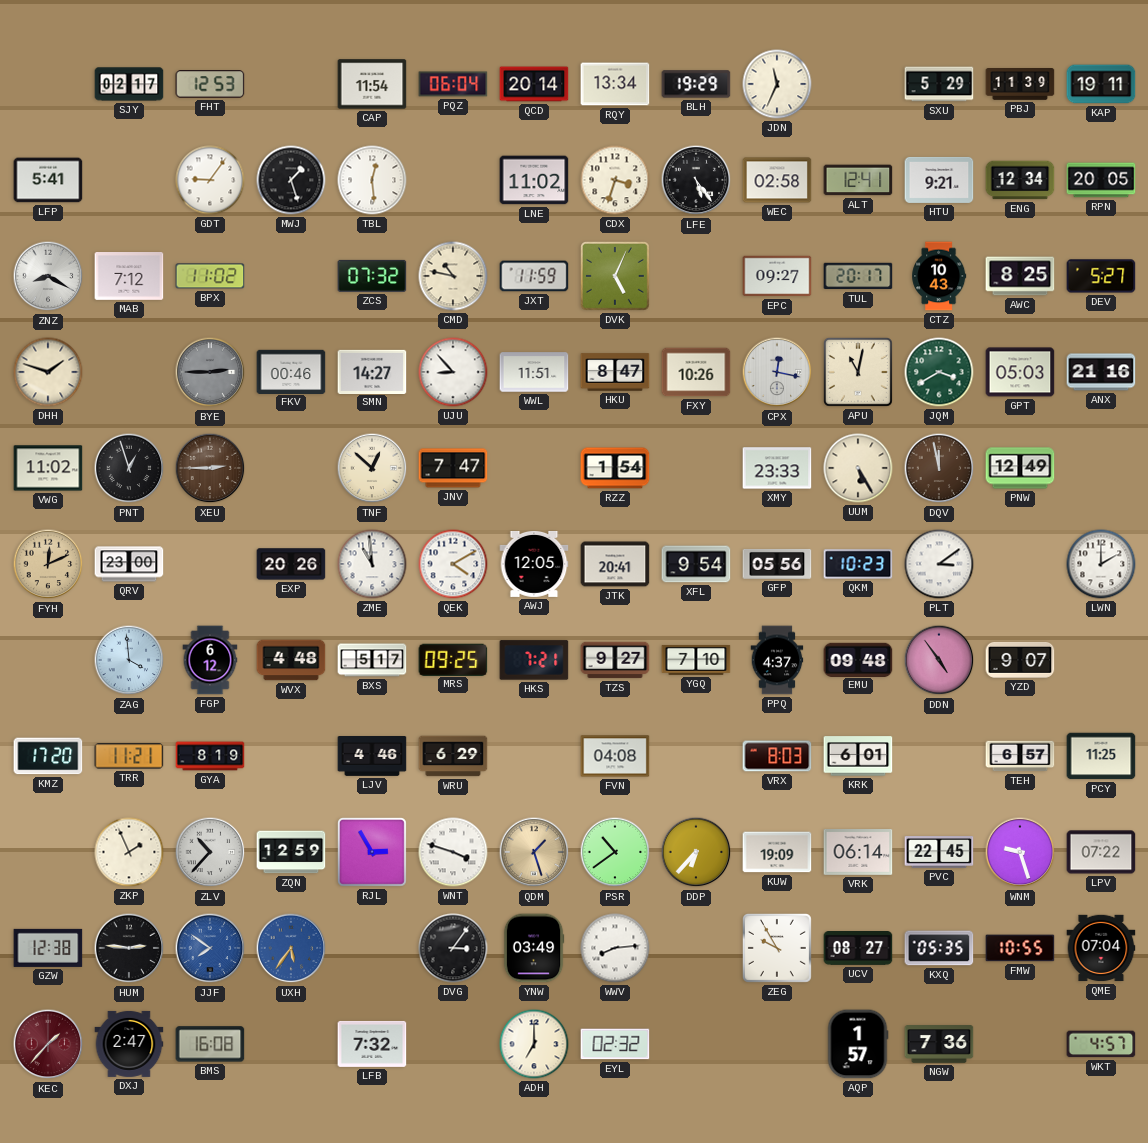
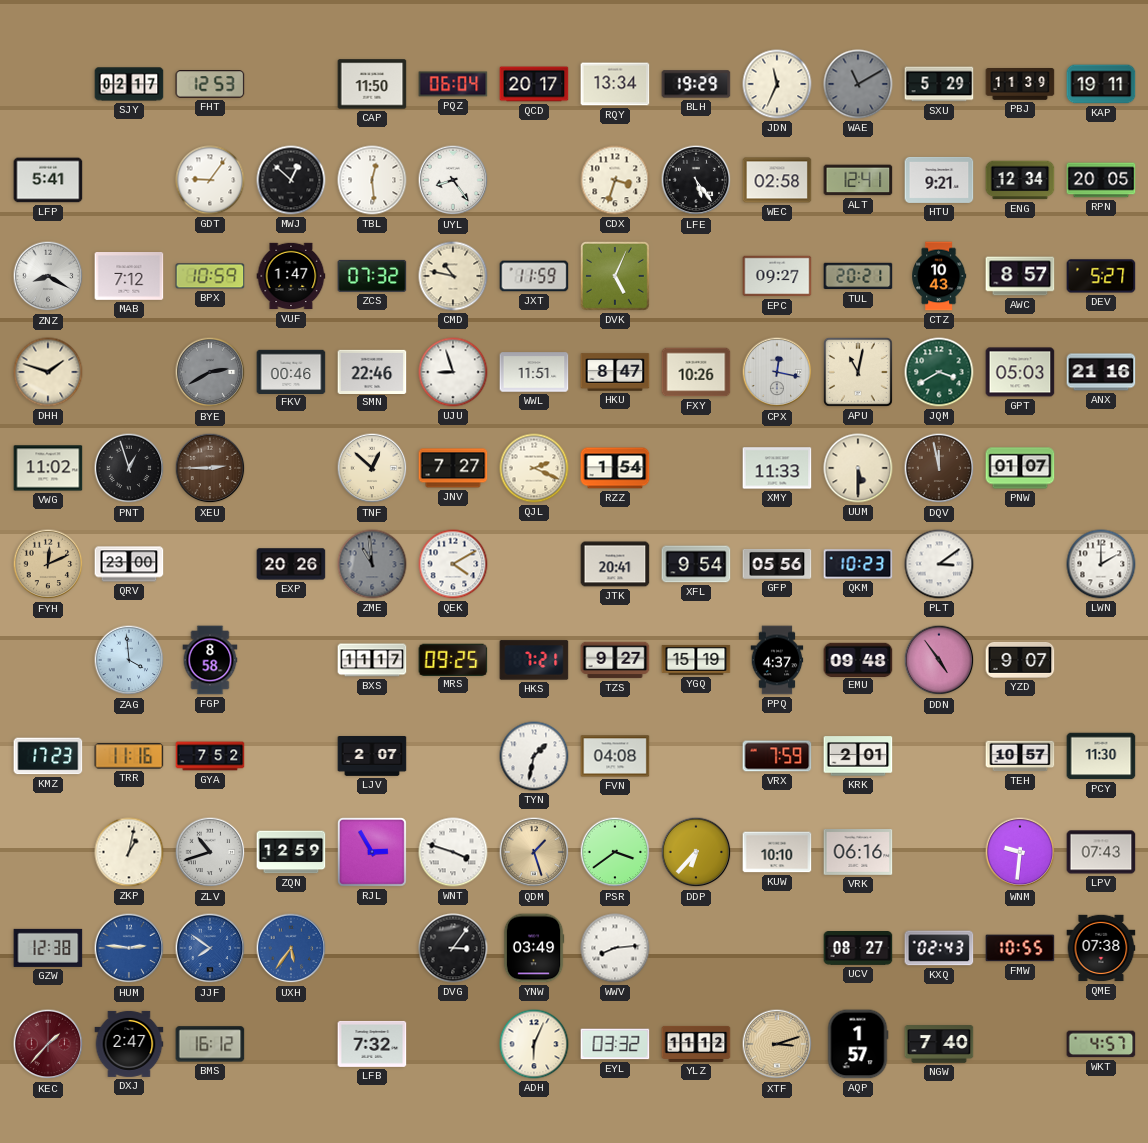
CAP: 11:54 -> 11:50
QCD: 20:14 -> 20:17
WAE: none -> 11:10
MWJ: 1:27 -> 12:52
UYL: none -> 8:24
LNE: 11:02 -> none
BPX: 11:02 -> 10:59
VUF: none -> 1:47
TUL: 20:17 -> 20:21
AWC: 8:25 -> 8:57
BYE: 2:45 -> 2:40
SMN: 14:27 -> 22:46
UJU: 8:53 -> 8:57
JNV: 7:47 -> 7:27
QJL: none -> 2:19
XMY: 23:33 -> 11:33
UUM: 5:25 -> 5:30
PNW: 12:49 -> 01:07
ZME dial: white -> grey
AWJ: 12:05 -> none
FGP: 6:12 -> 8:58
WVX: 4:48 -> none
BXS: 5:17 -> 11:17
YGQ: 7:10 -> 15:19
KMZ: 17:20 -> 17:23
TRR: 11:21 -> 11:16
GYA: 8:19 -> 7:52
LJV: 4:46 -> 2:07
WRU: 6:29 -> none
TYN: none -> 1:32
VRX: 8:03 -> 7:59
KRK: 6:01 -> 2:01
TEH: 6:57 -> 10:57
PCY: 11:25 -> 11:30
ZKP: 1:56 -> 1:02
ZLV: 10:37 -> 10:42
PSR: 10:39 -> 3:39
KUW: 19:09 -> 10:10
VRK: 06:14 -> 06:16
PVC: 22:45 -> none
WNM: 9:27 -> 9:31
LPV: 07:22 -> 07:43
HUM dial: black -> blue
ZEG: 9:55 -> none
KXQ: 05:35 -> 02:43
QME: 07:04 -> 07:38
BMS: 16:08 -> 16:12
ADH: 7:00 -> 6:04
EYL: 02:32 -> 03:32
YLZ: none -> 11:12
XTF: none -> 3:12
NGW: 7:36 -> 7:40
